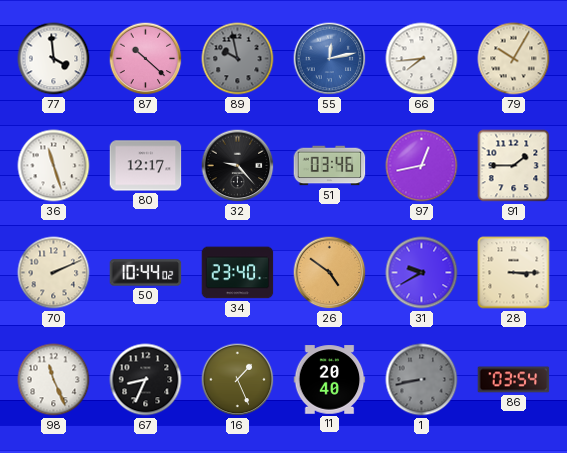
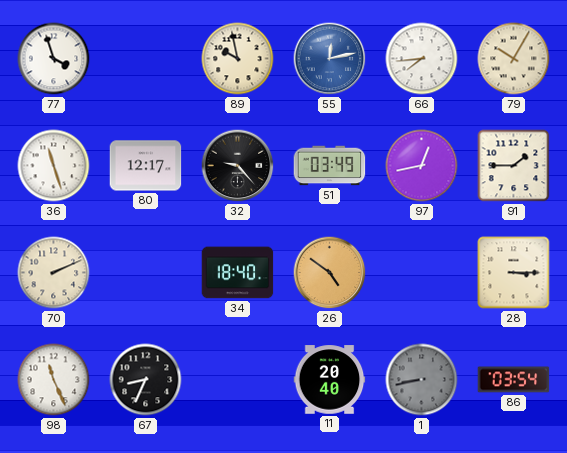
77: 3:59 -> 3:57
87: 10:22 -> none
89 dial: grey -> cream
51: 03:46 -> 03:49
50: 10:44 -> none
34: 23:40 -> 18:40
31: 9:40 -> none
16: 1:26 -> none
